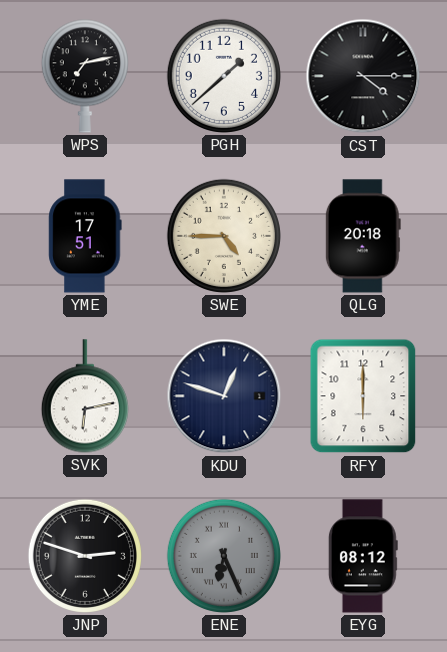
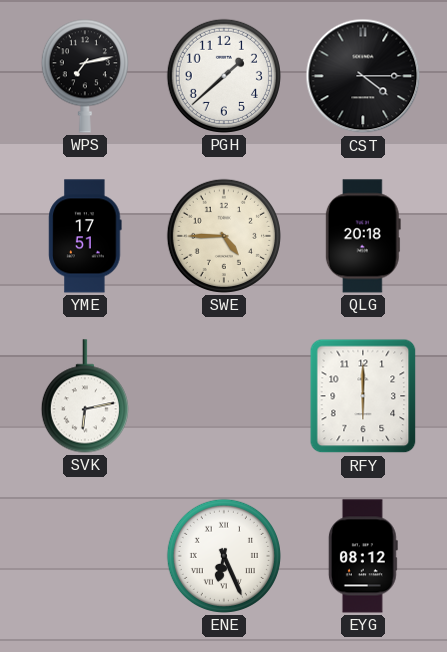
KDU: 12:48 -> none
JNP: 2:48 -> none
ENE dial: grey -> white
